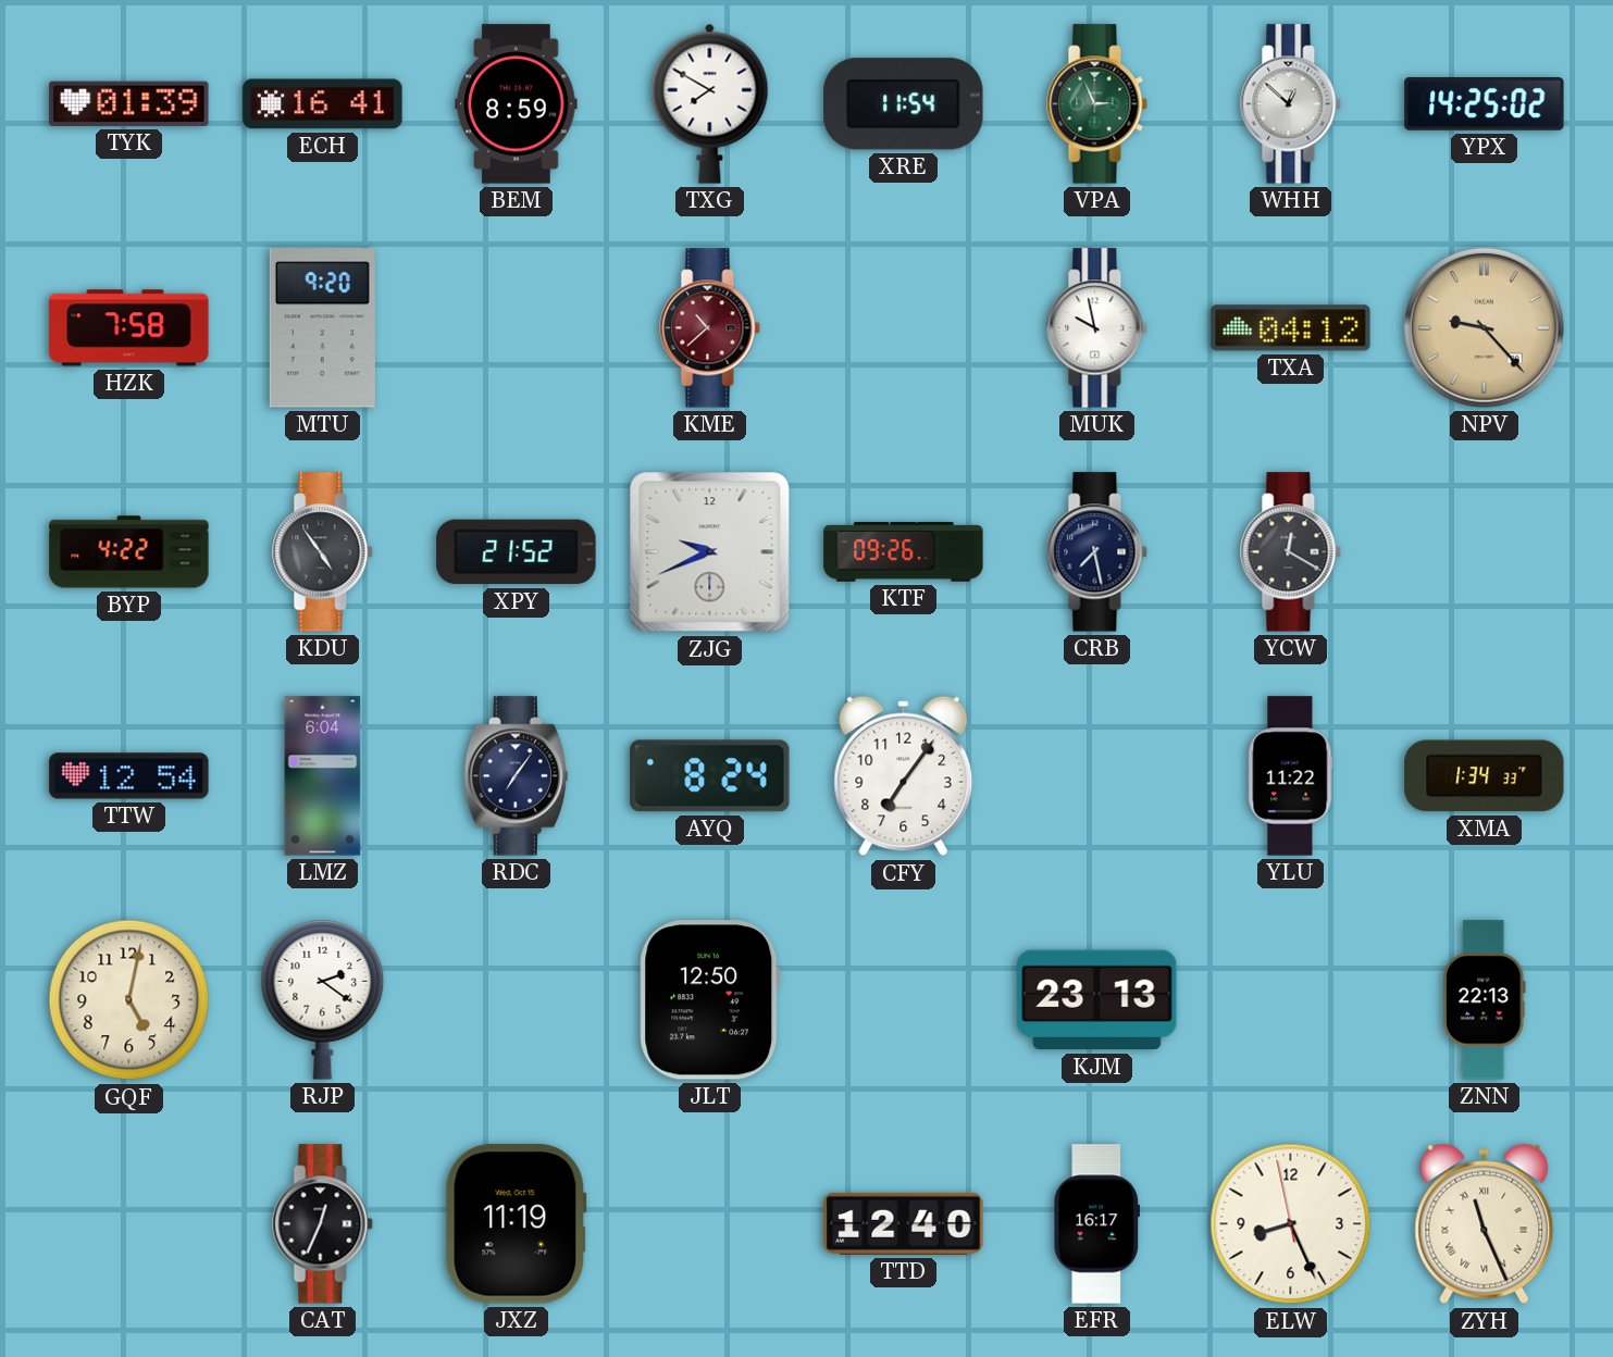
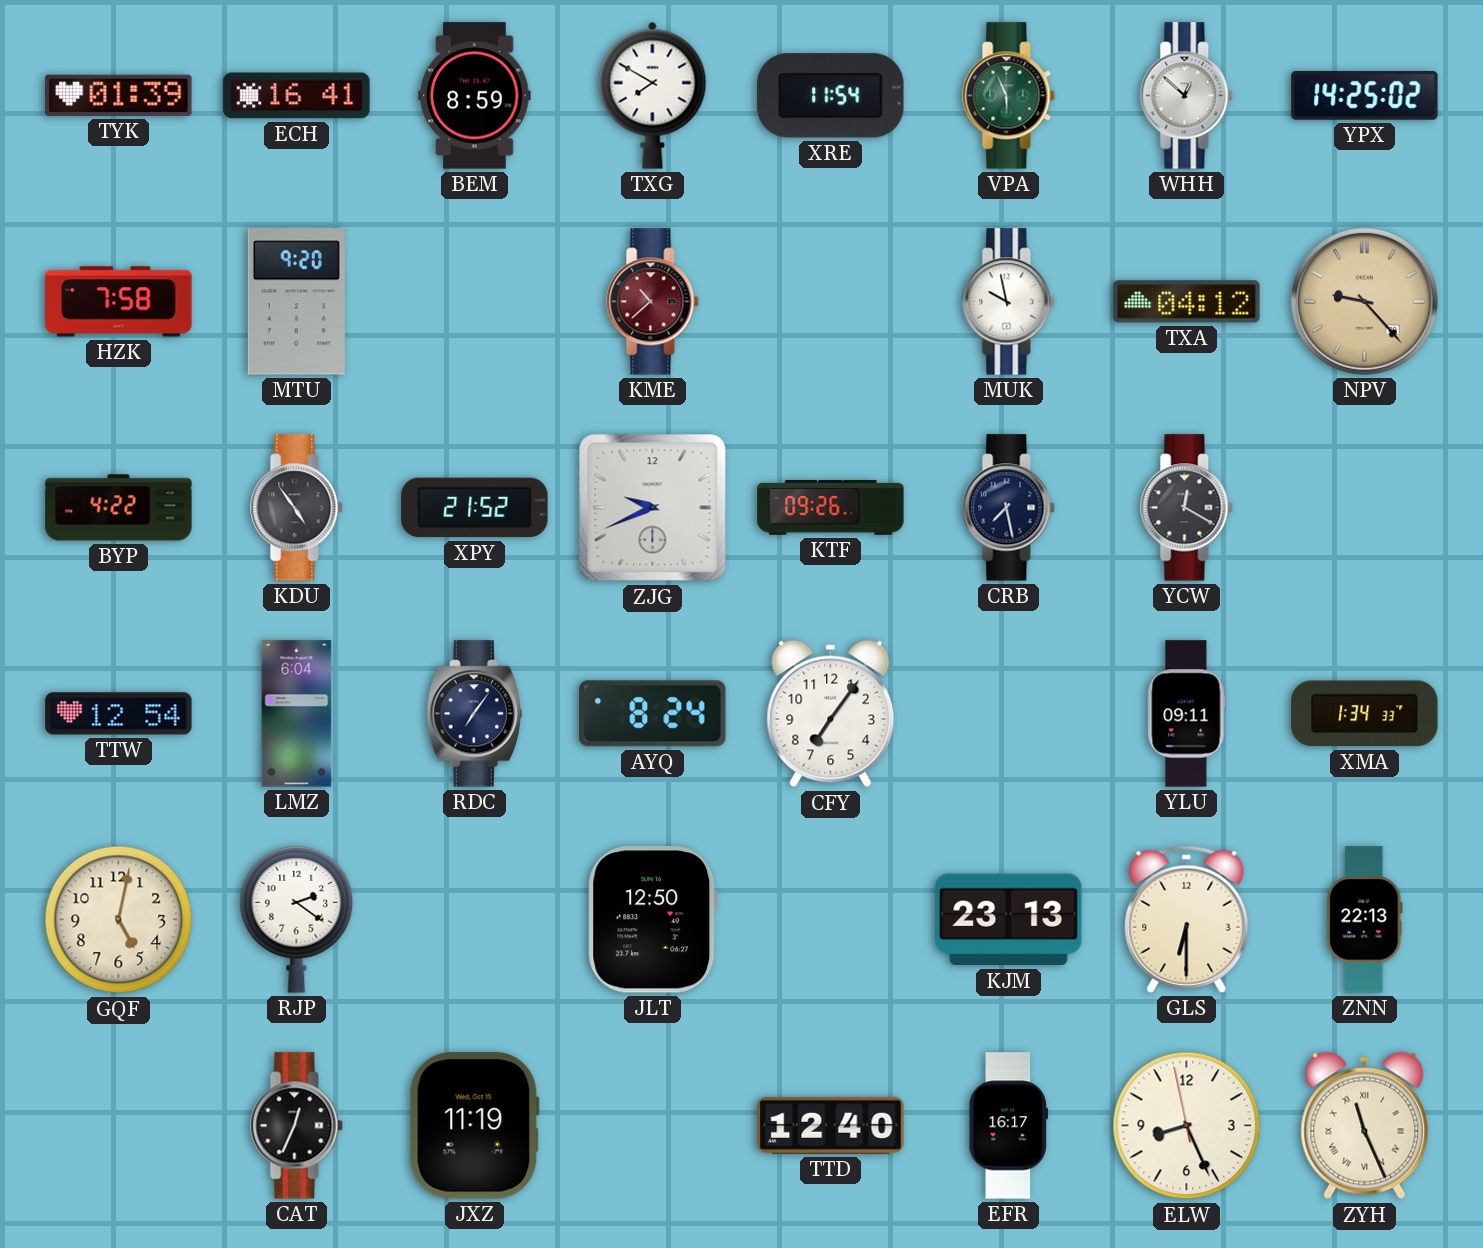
VPA: 2:56 -> 5:56
YLU: 11:22 -> 09:11
GLS: none -> 6:30
